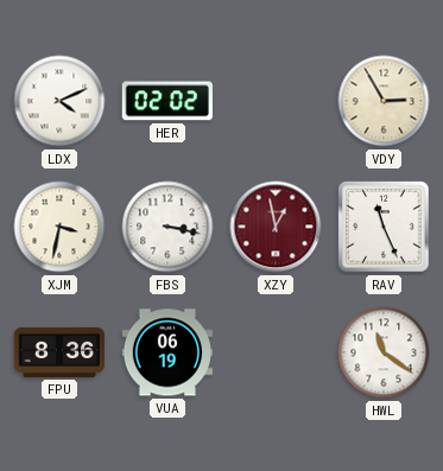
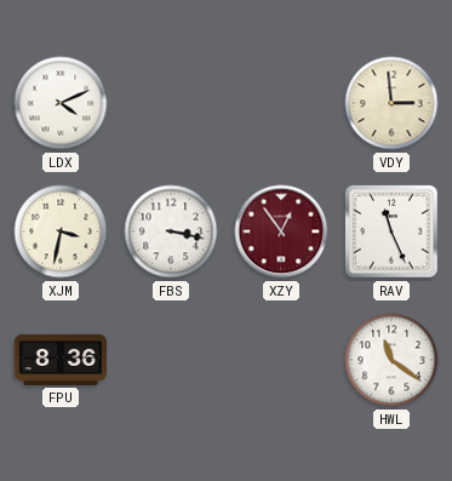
HER: 02:02 -> none
VDY: 2:55 -> 2:59
XZY: 12:58 -> 12:54
VUA: 06:19 -> none
